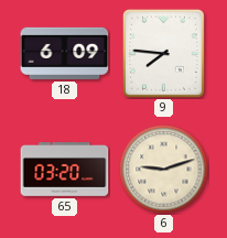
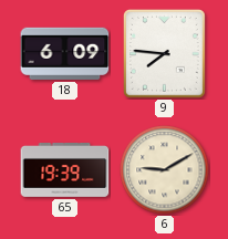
65: 03:20 -> 19:39
6: 9:12 -> 9:10
